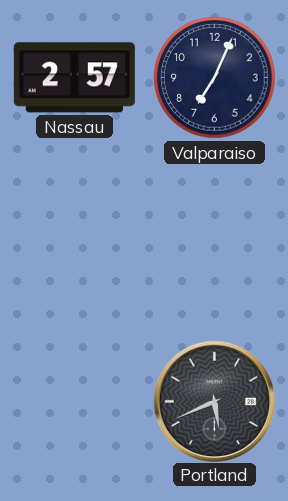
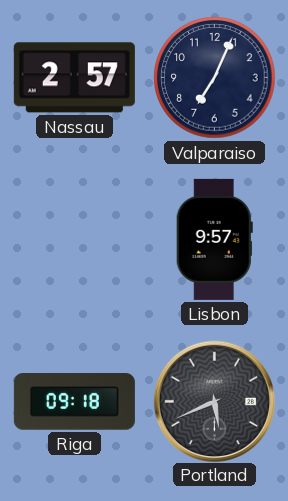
Lisbon: none -> 9:57
Riga: none -> 09:18
